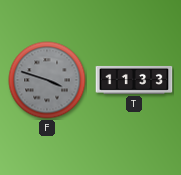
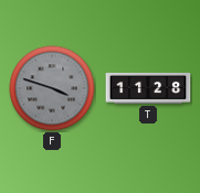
T: 11:33 -> 11:28
